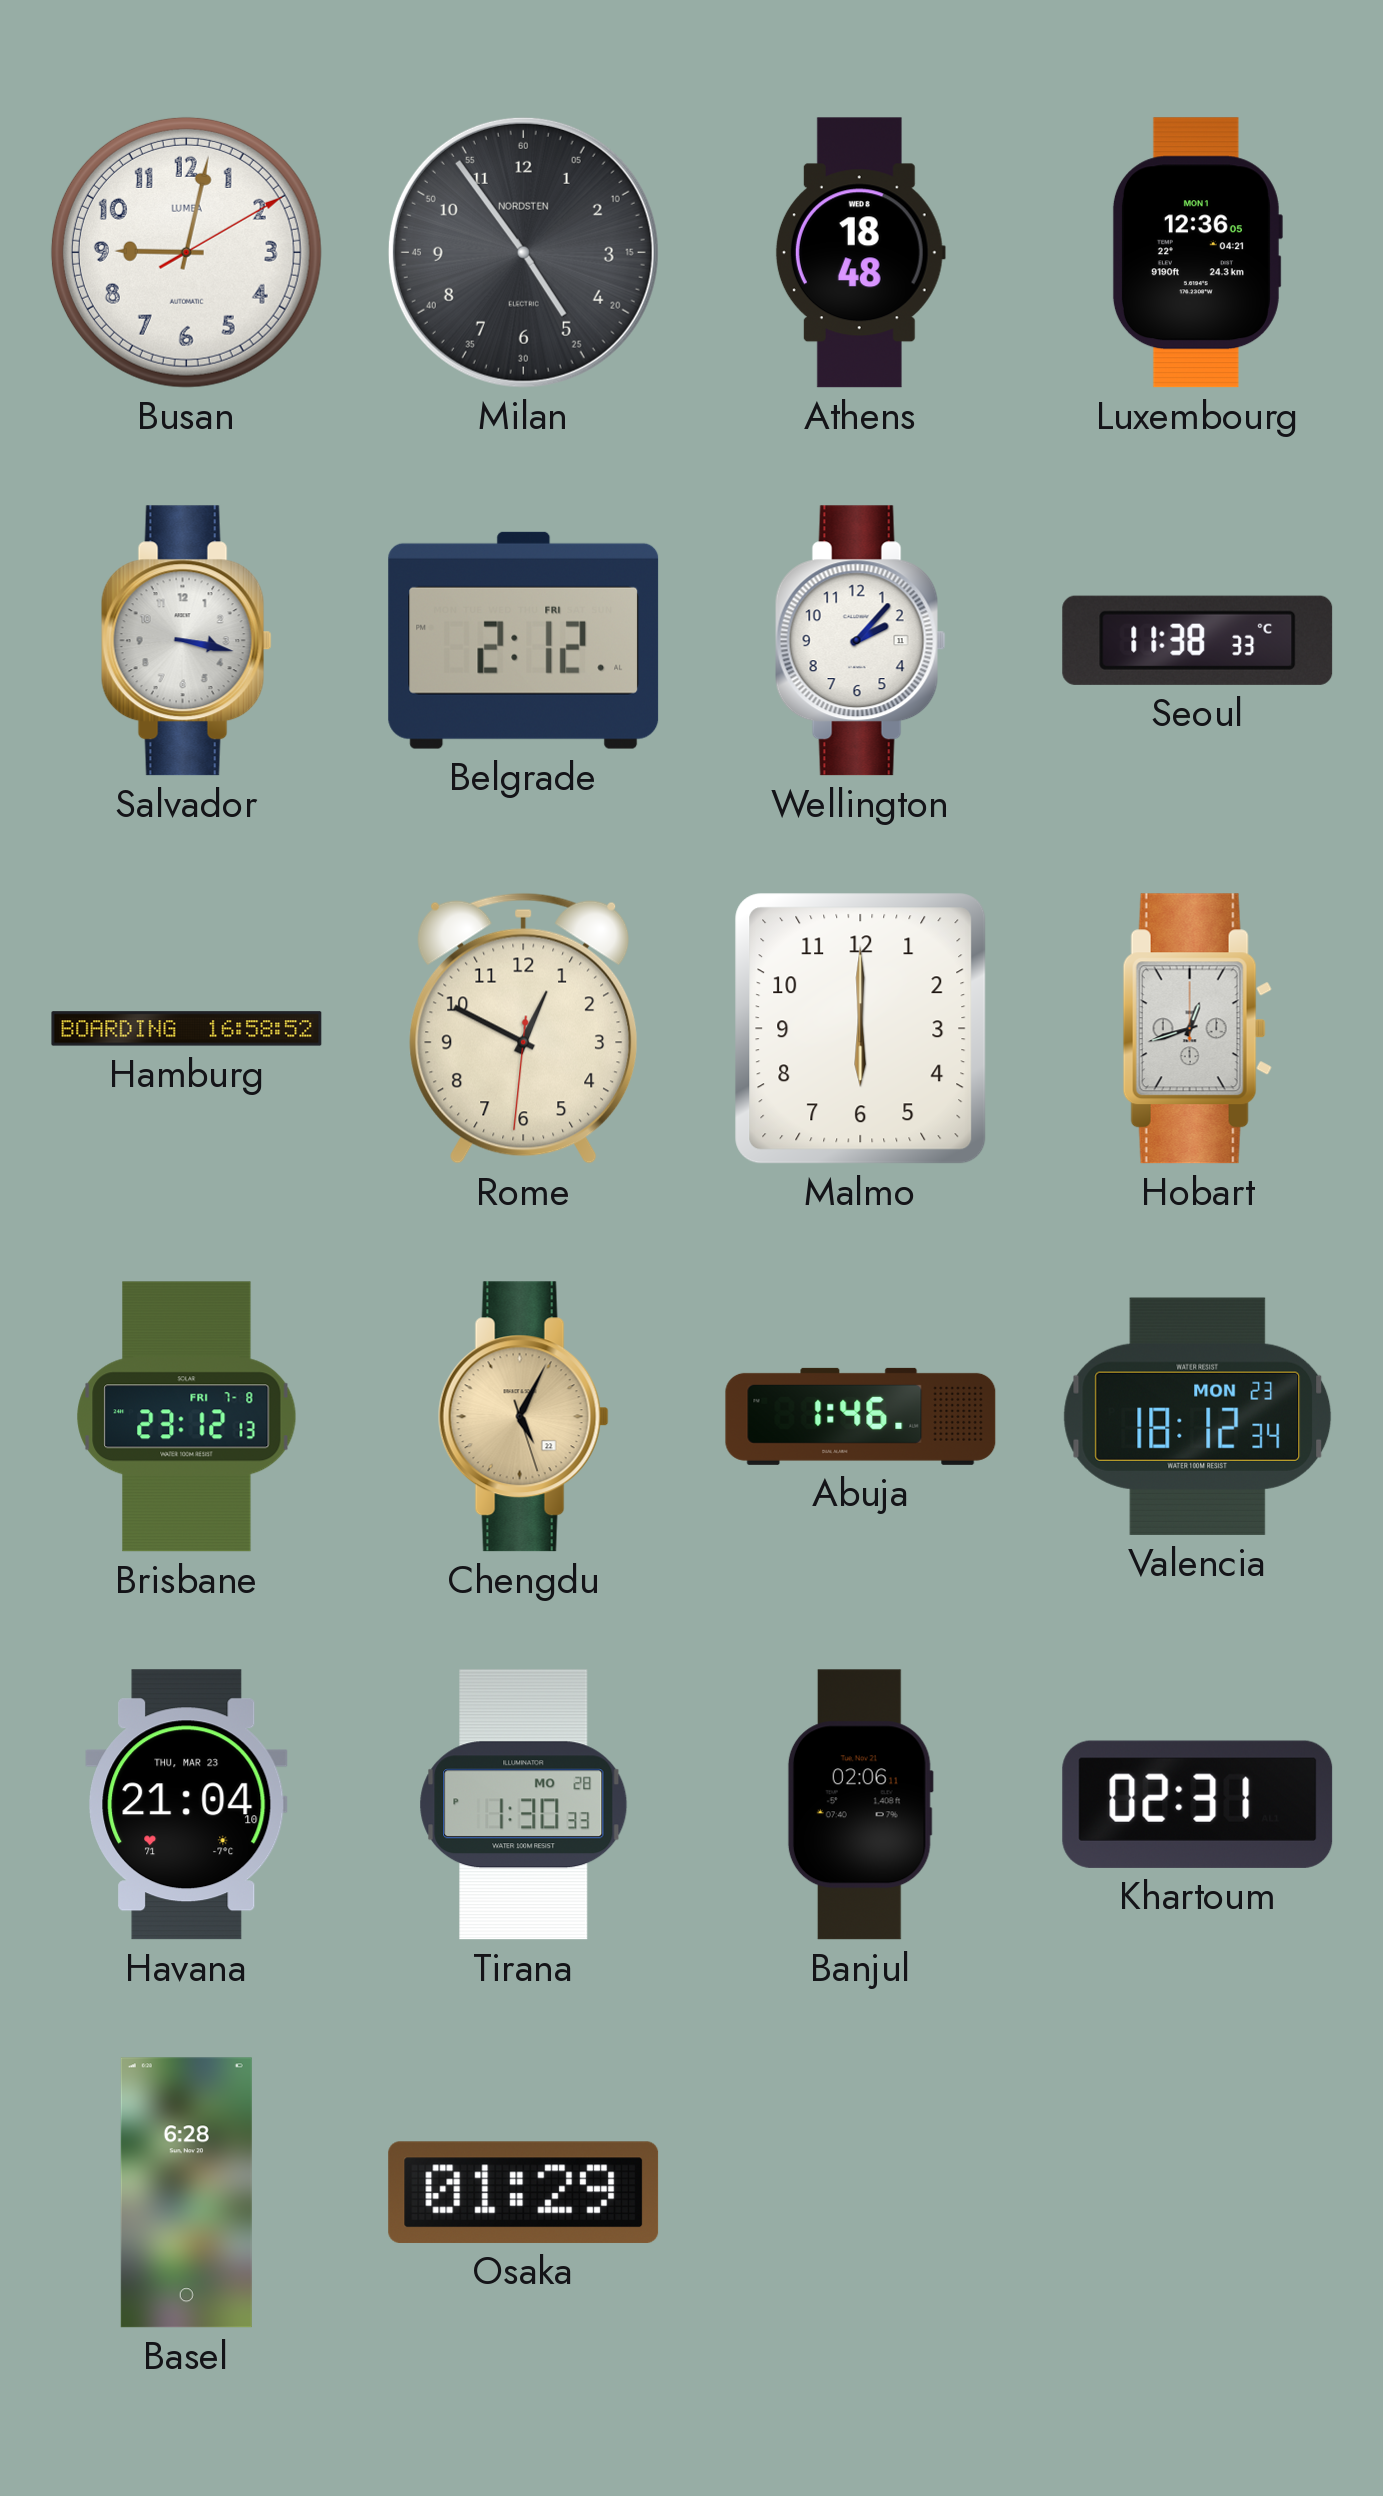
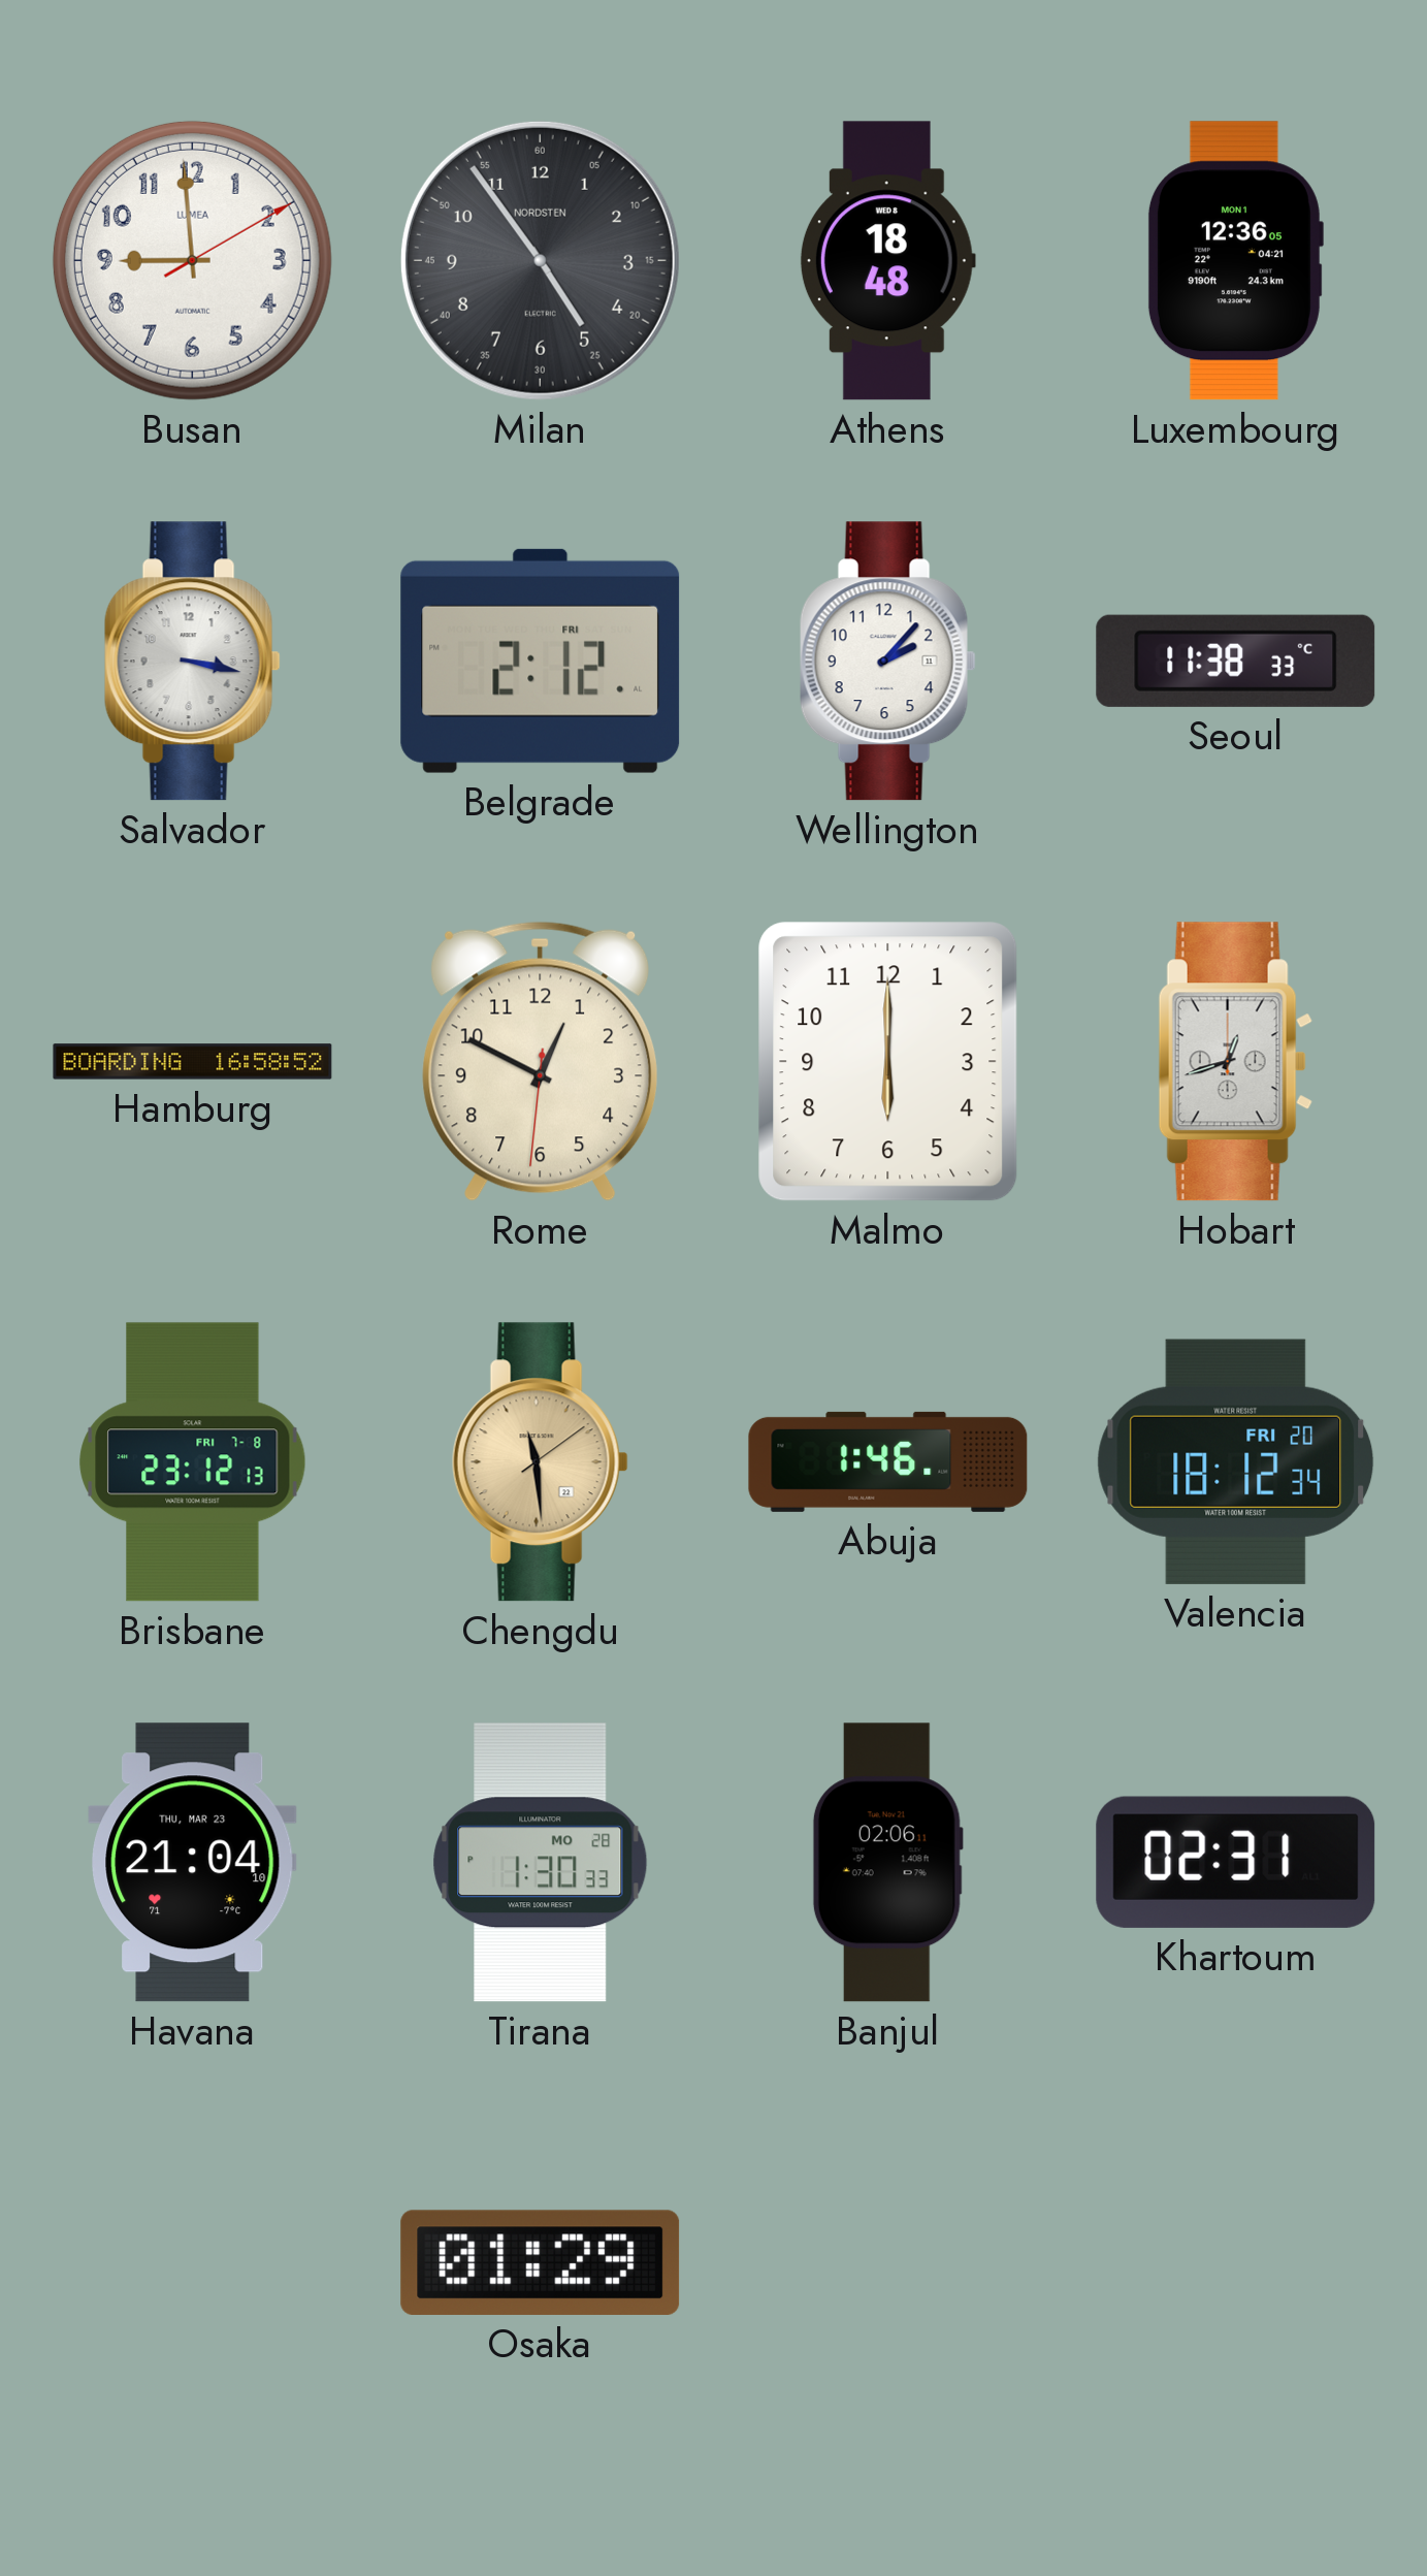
Busan: 9:02 -> 8:59
Chengdu: 5:04 -> 11:29
Valencia date: MON 23 -> FRI 20
Basel: 6:28 -> none
